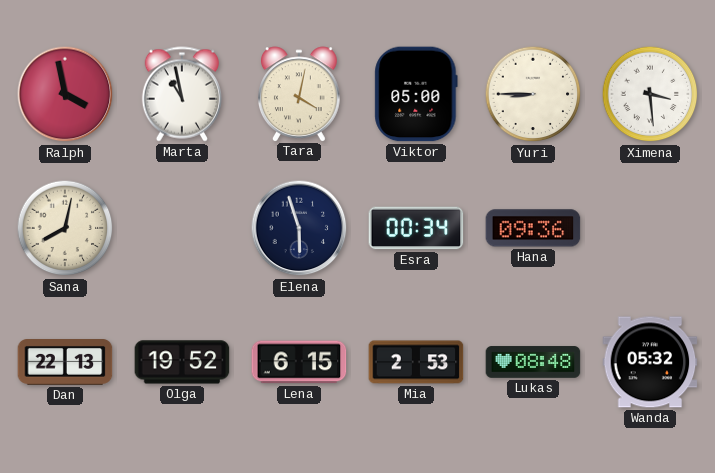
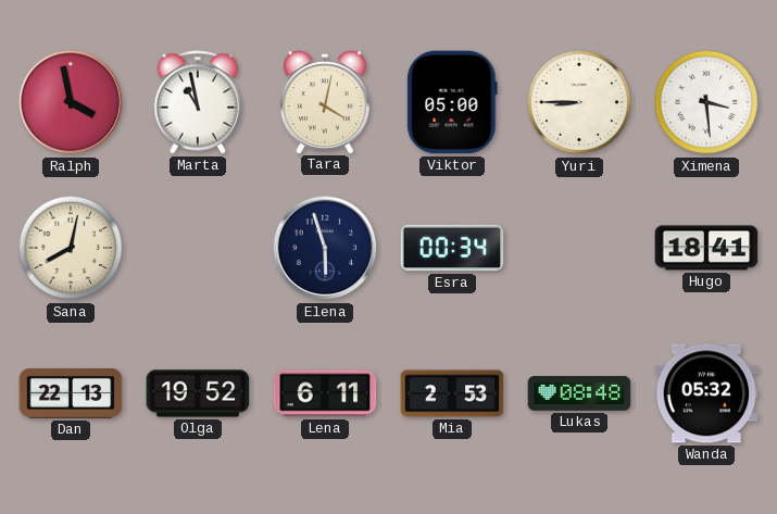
Hana: 09:36 -> none
Hugo: none -> 18:41
Lena: 6:15 -> 6:11
